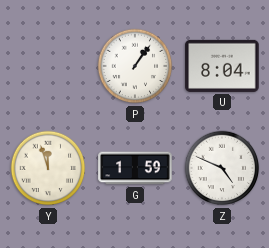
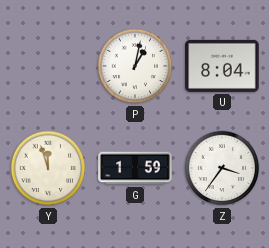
P: 1:06 -> 1:02
Z: 4:49 -> 3:36
